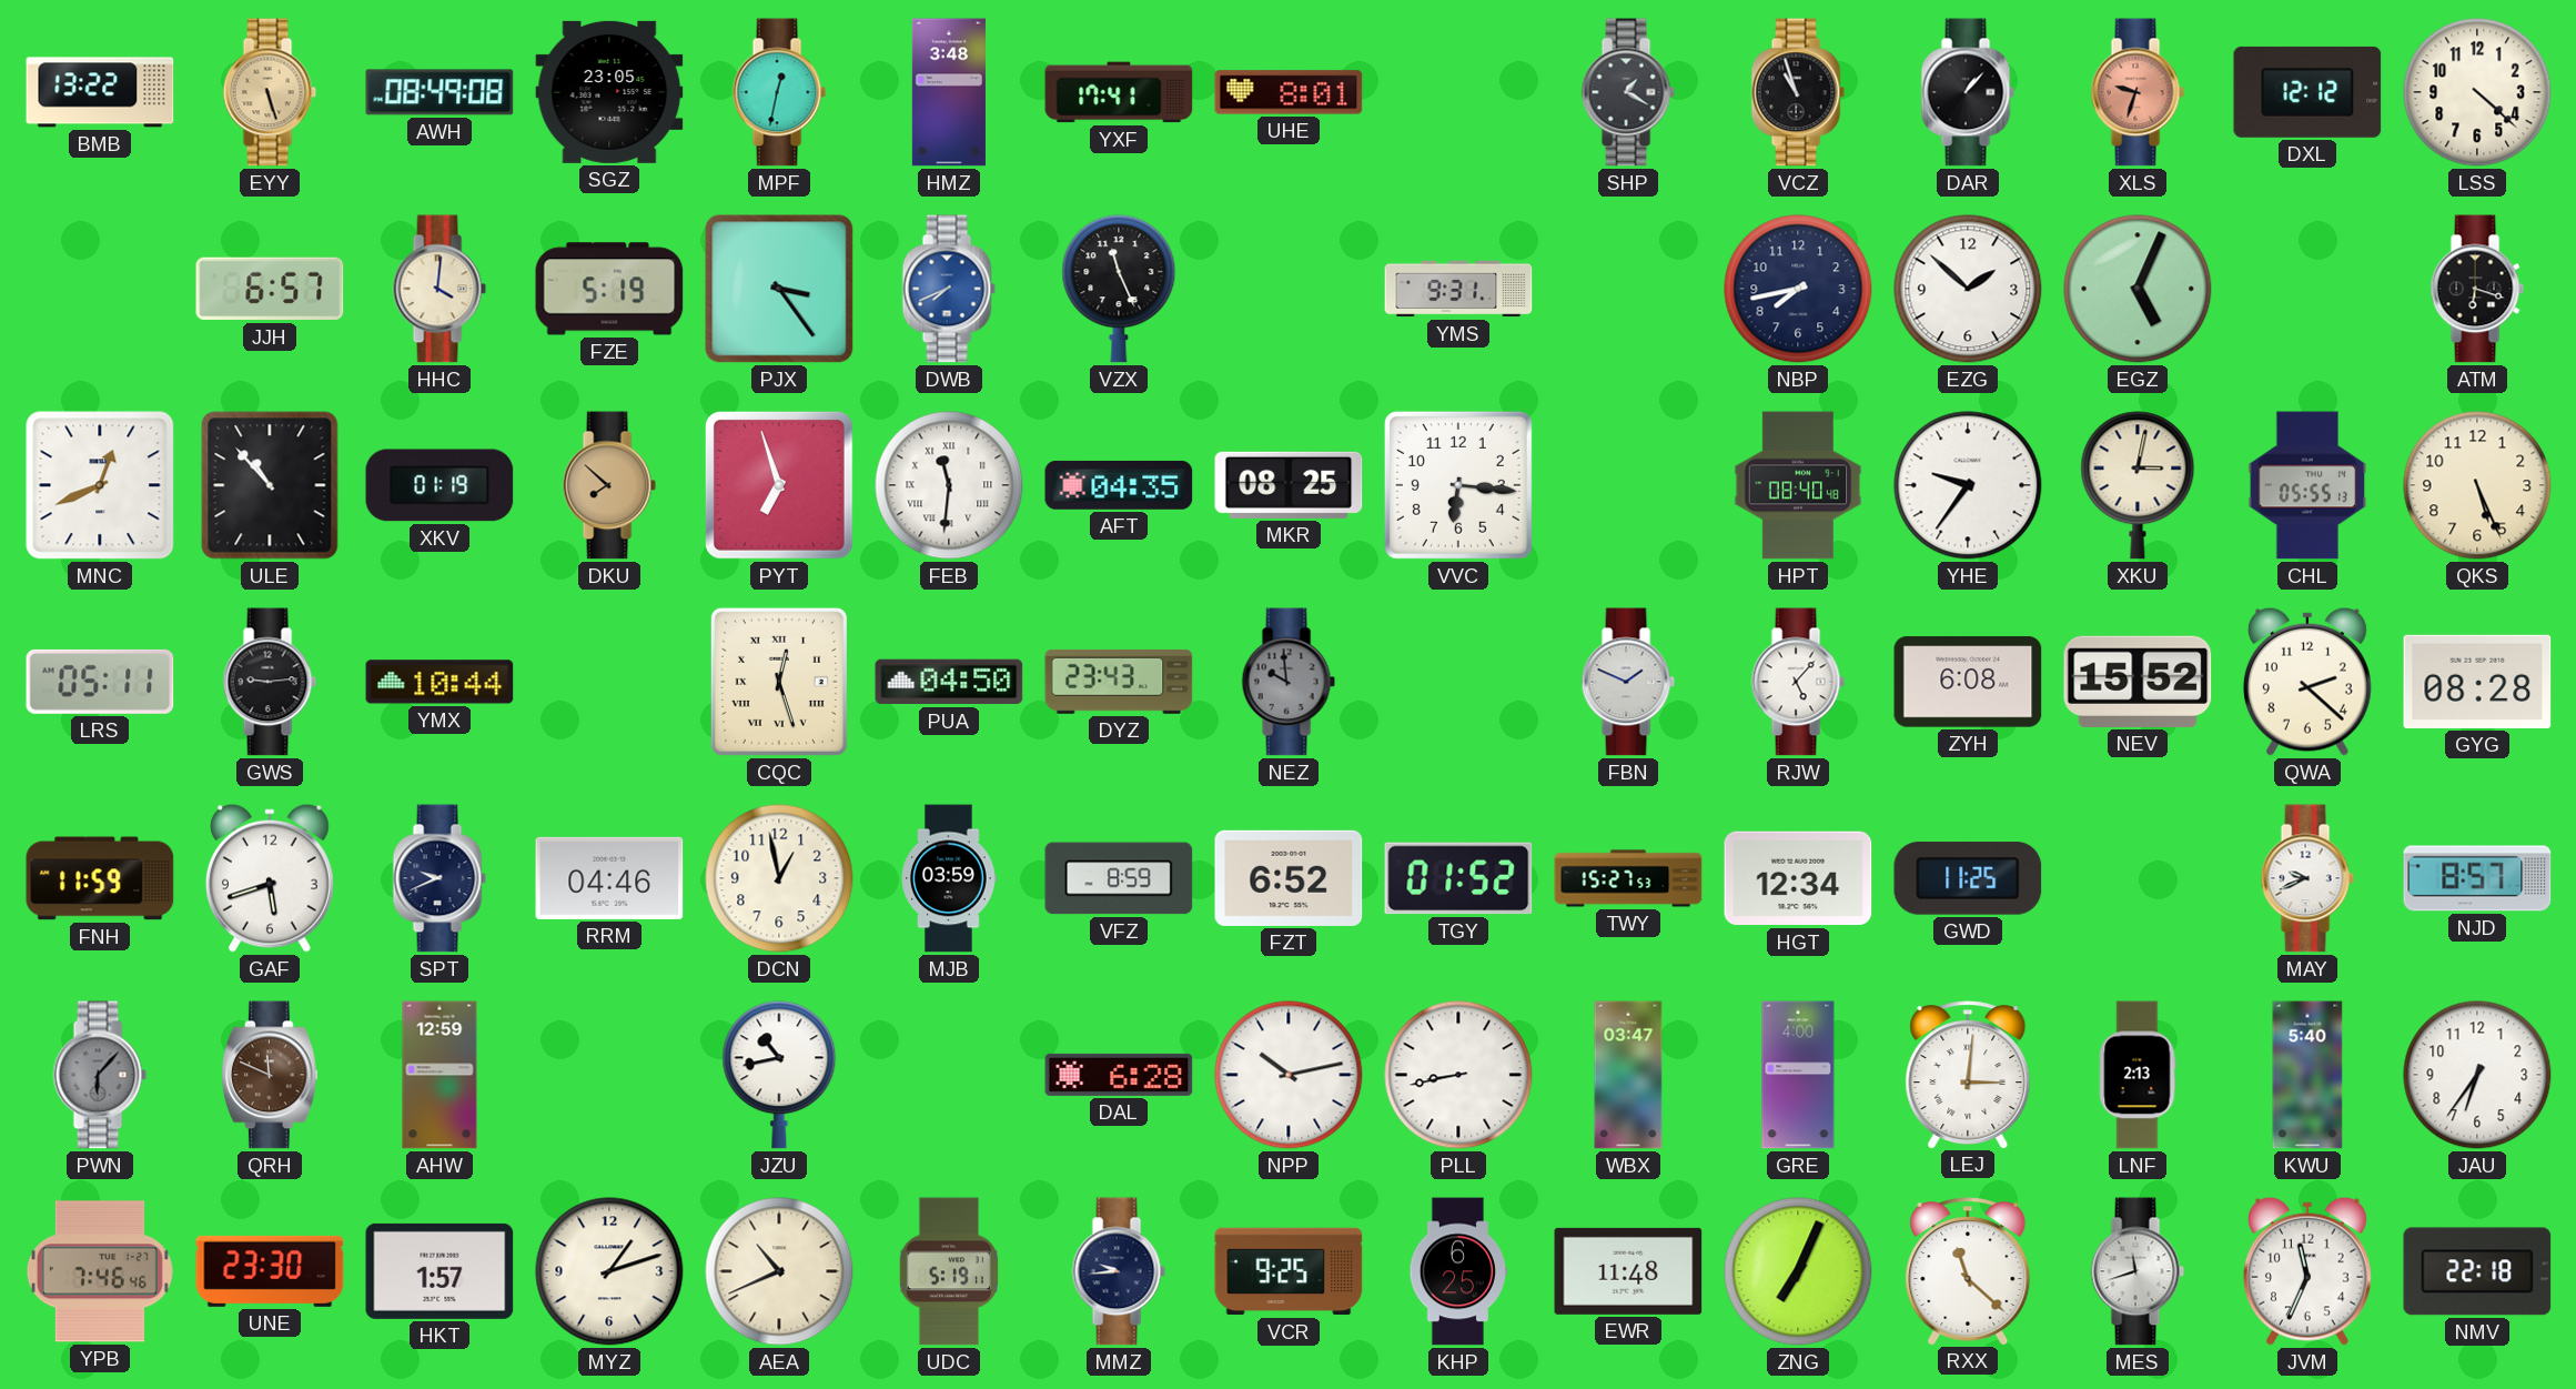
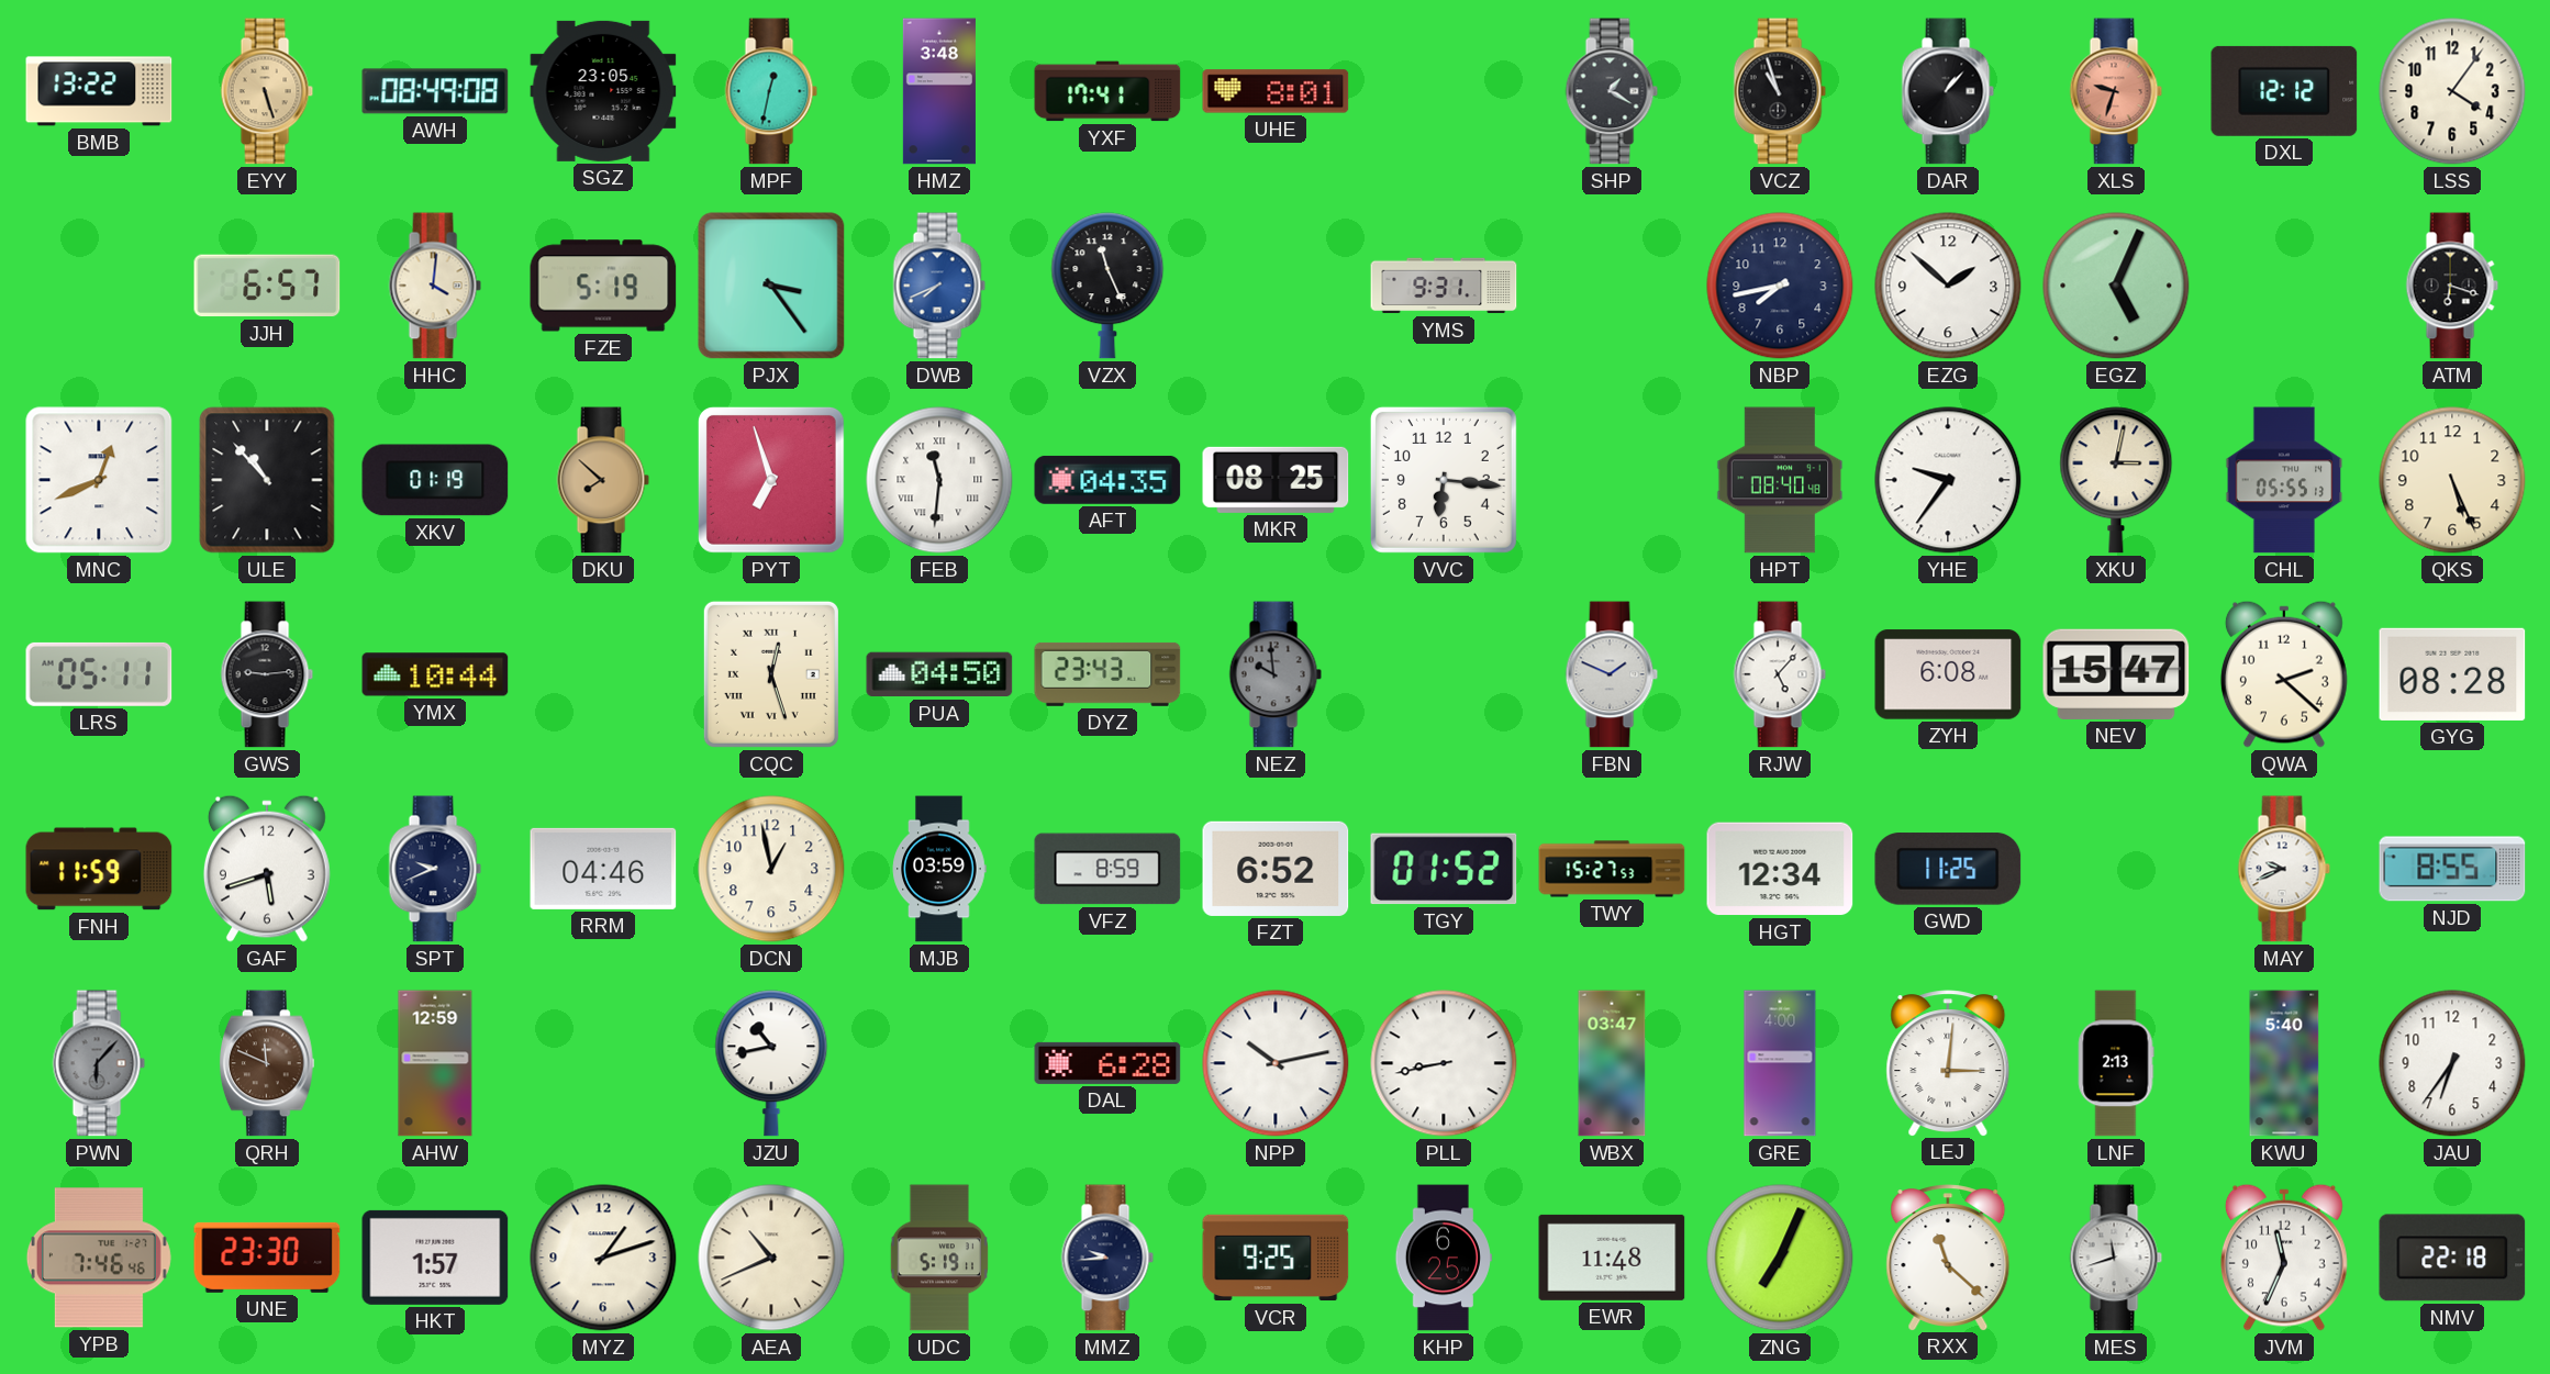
LSS: 4:22 -> 4:06
NEV: 15:52 -> 15:47
NJD: 8:57 -> 8:55
